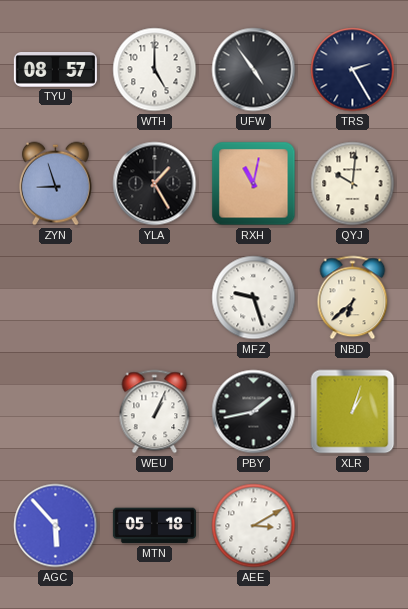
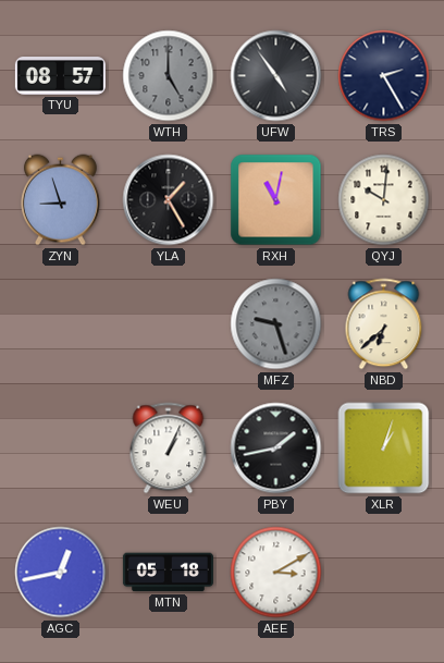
WTH dial: white -> grey
MFZ dial: white -> grey
AGC: 5:53 -> 12:43
